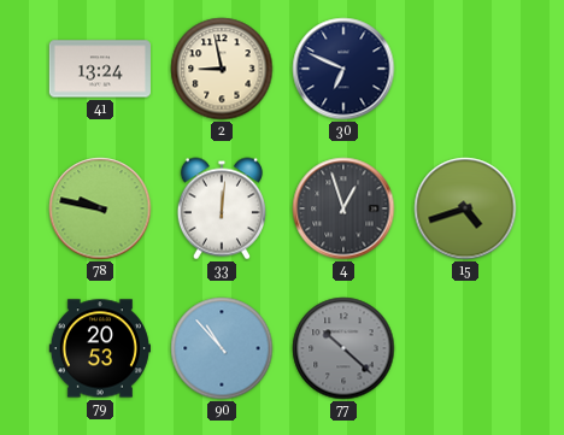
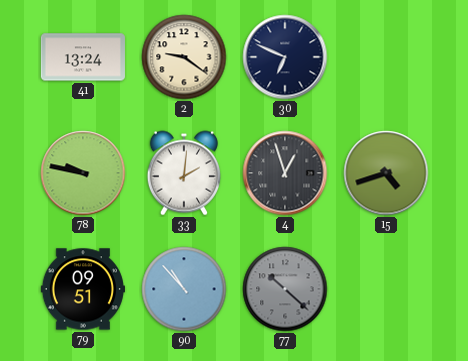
2: 8:58 -> 9:21
33: 12:01 -> 2:01
79: 20:53 -> 09:51
